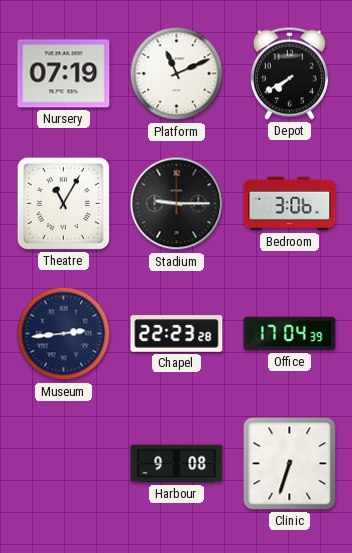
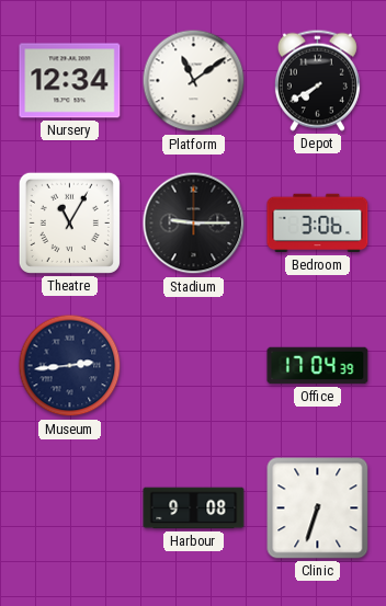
Nursery: 07:19 -> 12:34
Platform: 11:11 -> 11:09
Chapel: 22:23 -> none
